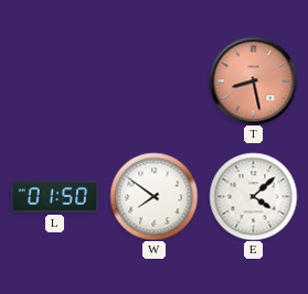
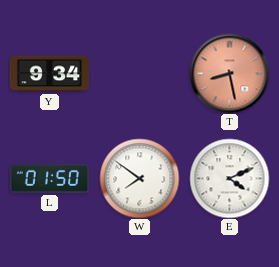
Y: none -> 9:34
E: 4:08 -> 4:11
